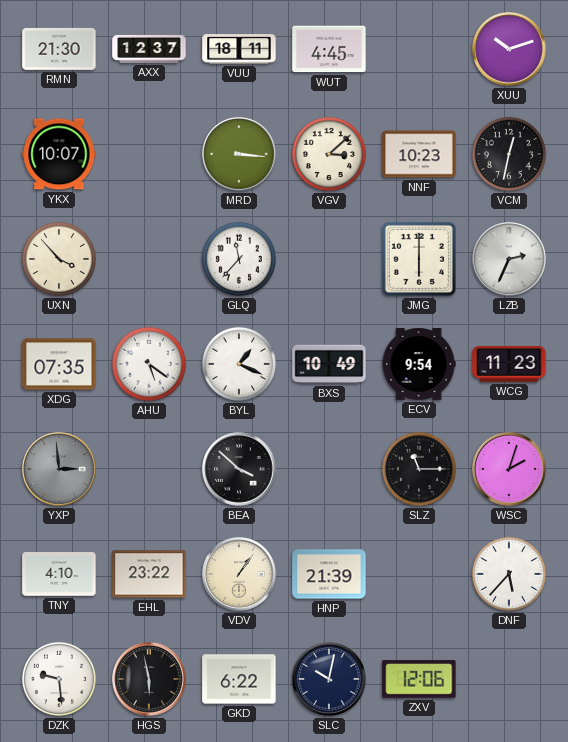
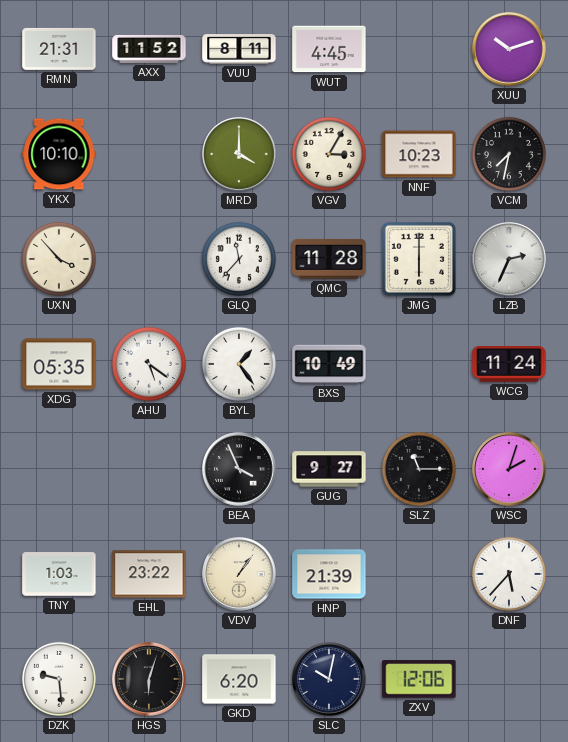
RMN: 21:30 -> 21:31
AXX: 12:37 -> 11:52
VUU: 18:11 -> 8:11
YKX: 10:07 -> 10:10
MRD: 3:16 -> 4:00
VGV: 3:08 -> 3:05
VCM: 12:32 -> 7:32
QMC: none -> 11:28
XDG: 07:35 -> 05:35
BYL: 1:19 -> 1:24
ECV: 9:54 -> none
WCG: 11:23 -> 11:24
YXP: 2:59 -> none
BEA: 3:52 -> 3:56
GUG: none -> 9:27
TNY: 4:10 -> 1:03
HGS: 5:58 -> 6:03
GKD: 6:22 -> 6:20
